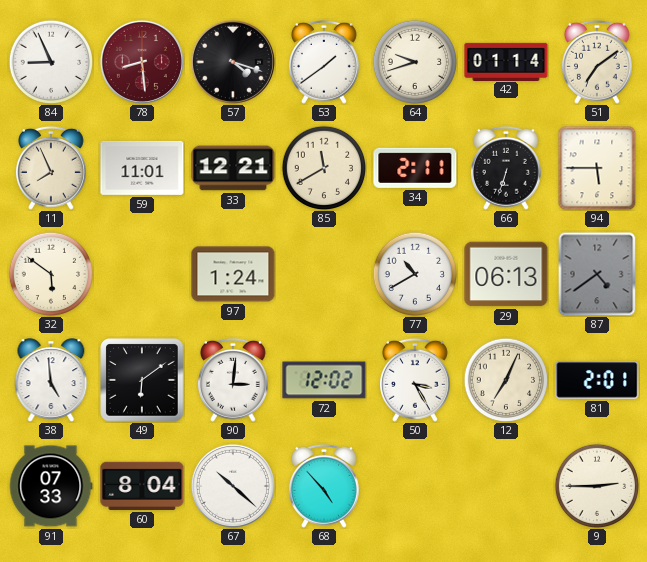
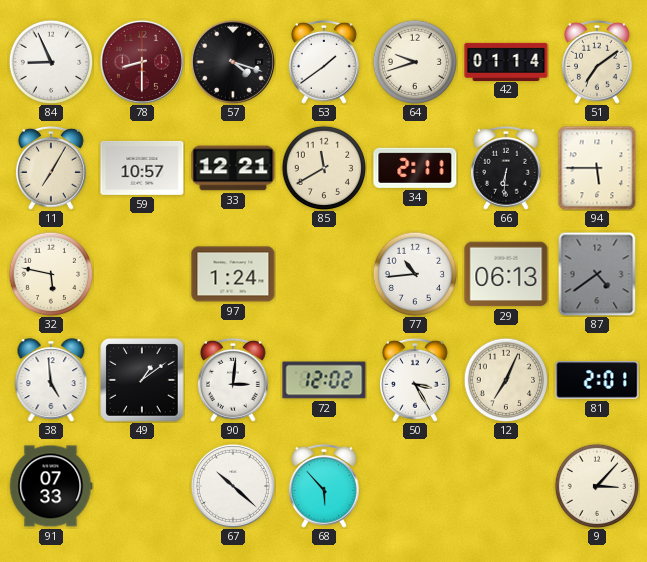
78: 8:29 -> 8:30
11: 7:56 -> 7:05
59: 11:01 -> 10:57
66: 6:33 -> 6:31
32: 5:51 -> 5:47
77: 10:40 -> 10:44
49: 6:09 -> 1:09
60: 8:04 -> none
68: 4:53 -> 5:53
9: 2:45 -> 3:07
